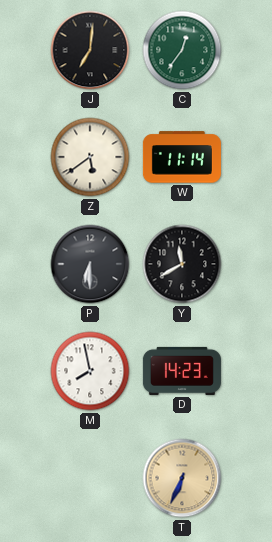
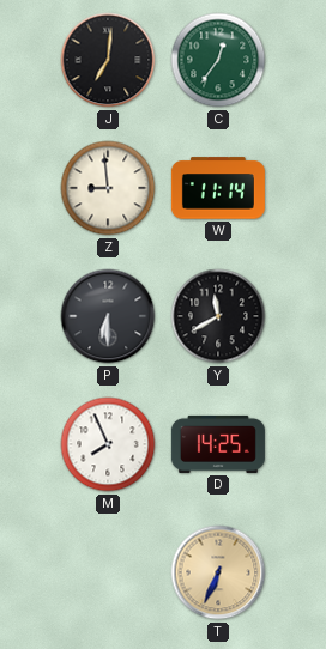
Z: 5:39 -> 8:59
M: 7:58 -> 7:56
D: 14:23 -> 14:25
